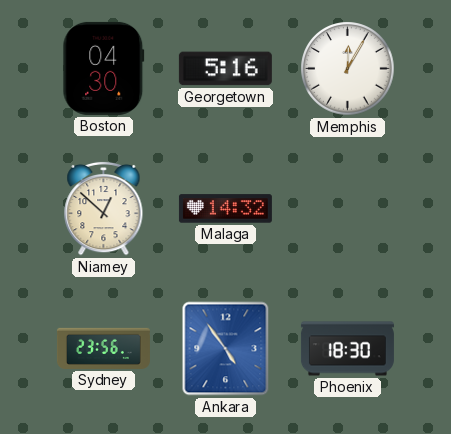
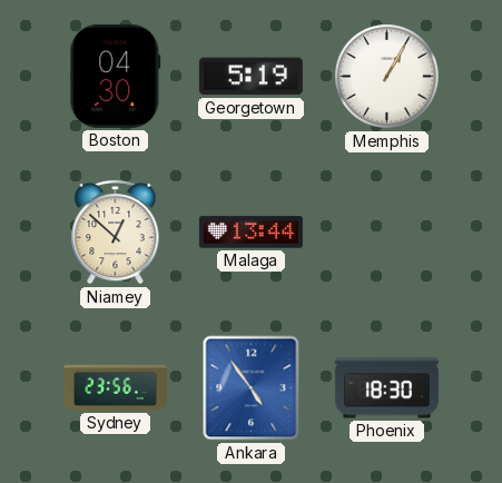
Georgetown: 5:16 -> 5:19
Memphis: 12:05 -> 1:05
Malaga: 14:32 -> 13:44
